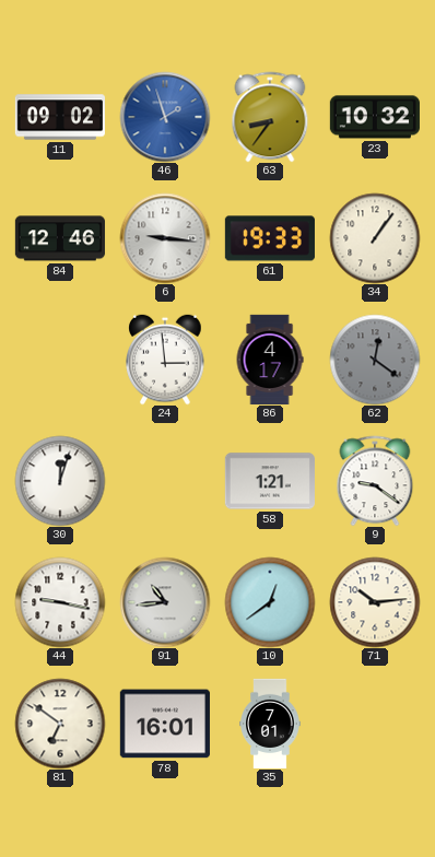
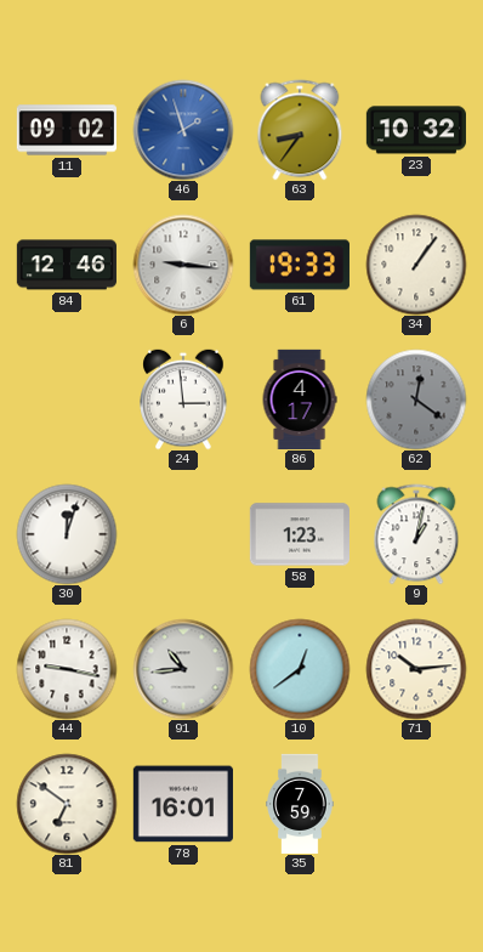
58: 1:21 -> 1:23
9: 9:21 -> 1:02
35: 7:01 -> 7:59
